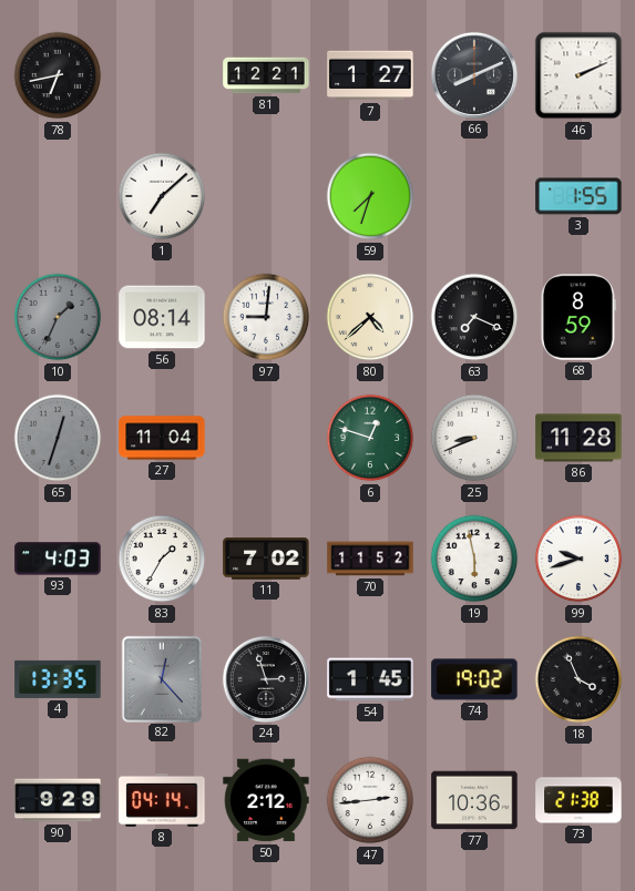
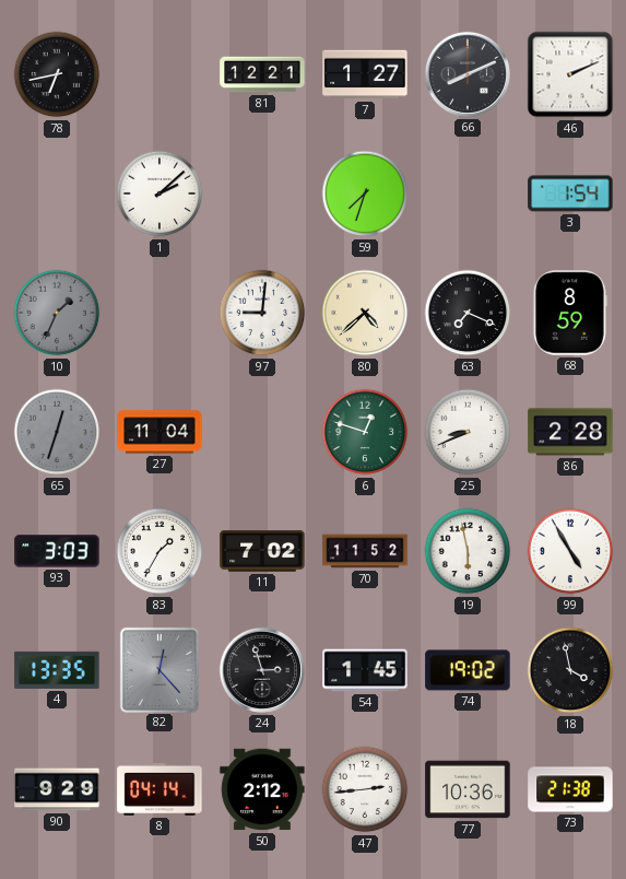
1: 7:08 -> 2:08
3: 1:55 -> 1:54
56: 08:14 -> none
86: 11:28 -> 2:28
93: 4:03 -> 3:03
99: 9:42 -> 4:55
18: 3:56 -> 3:58
